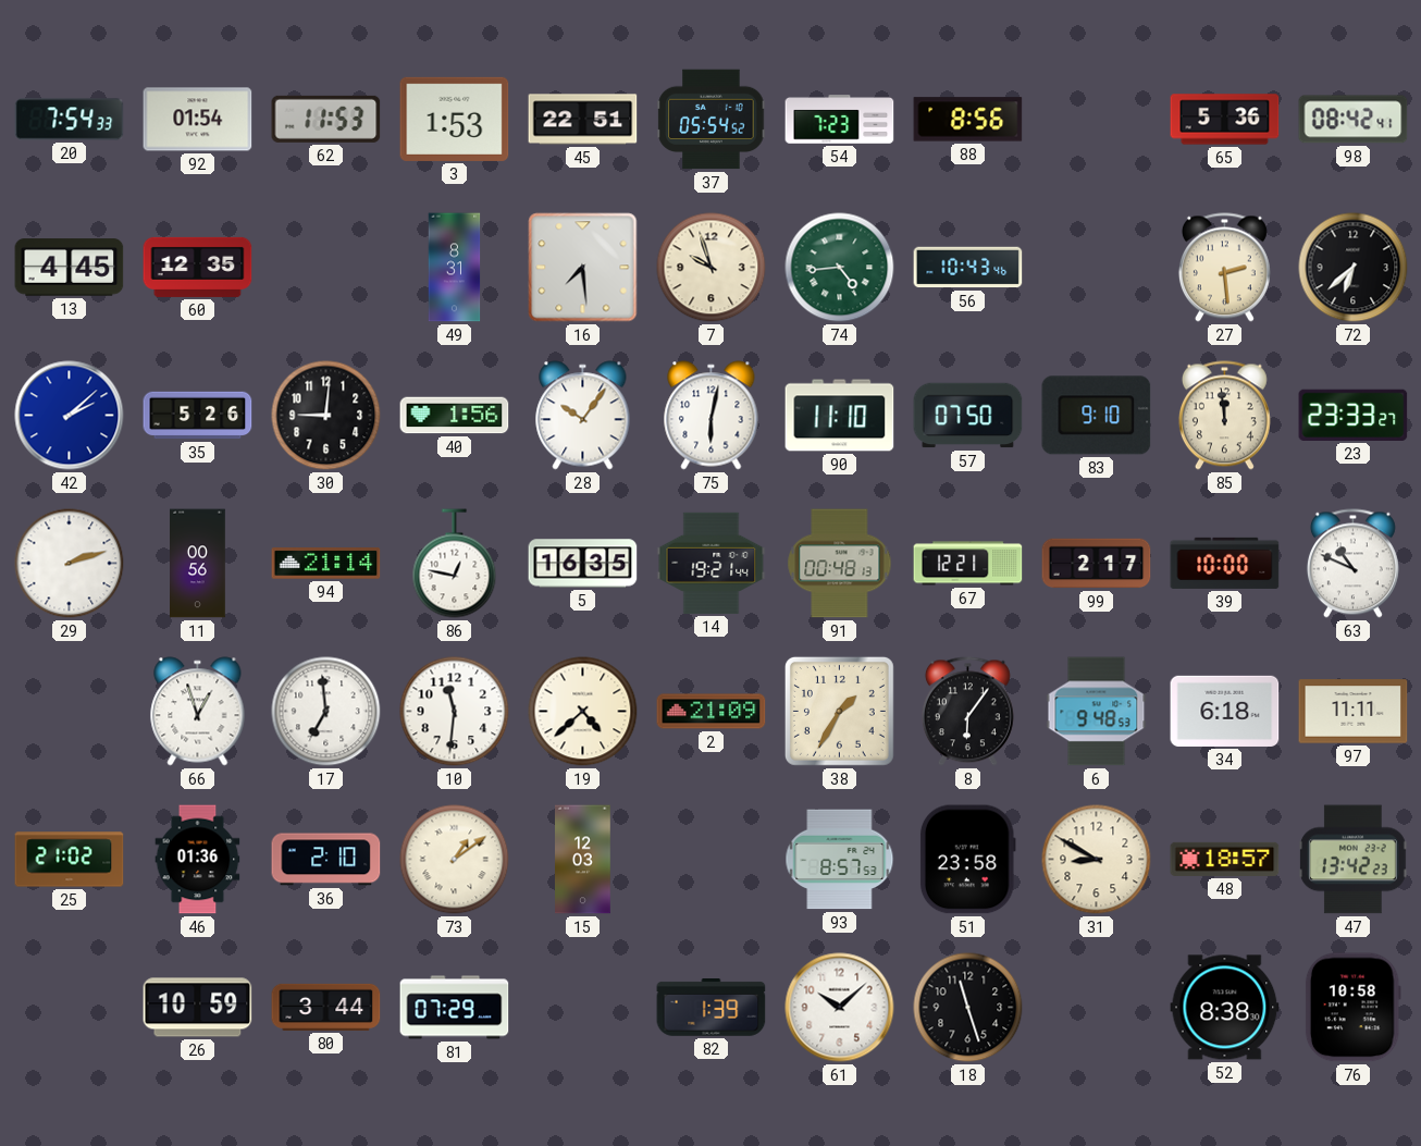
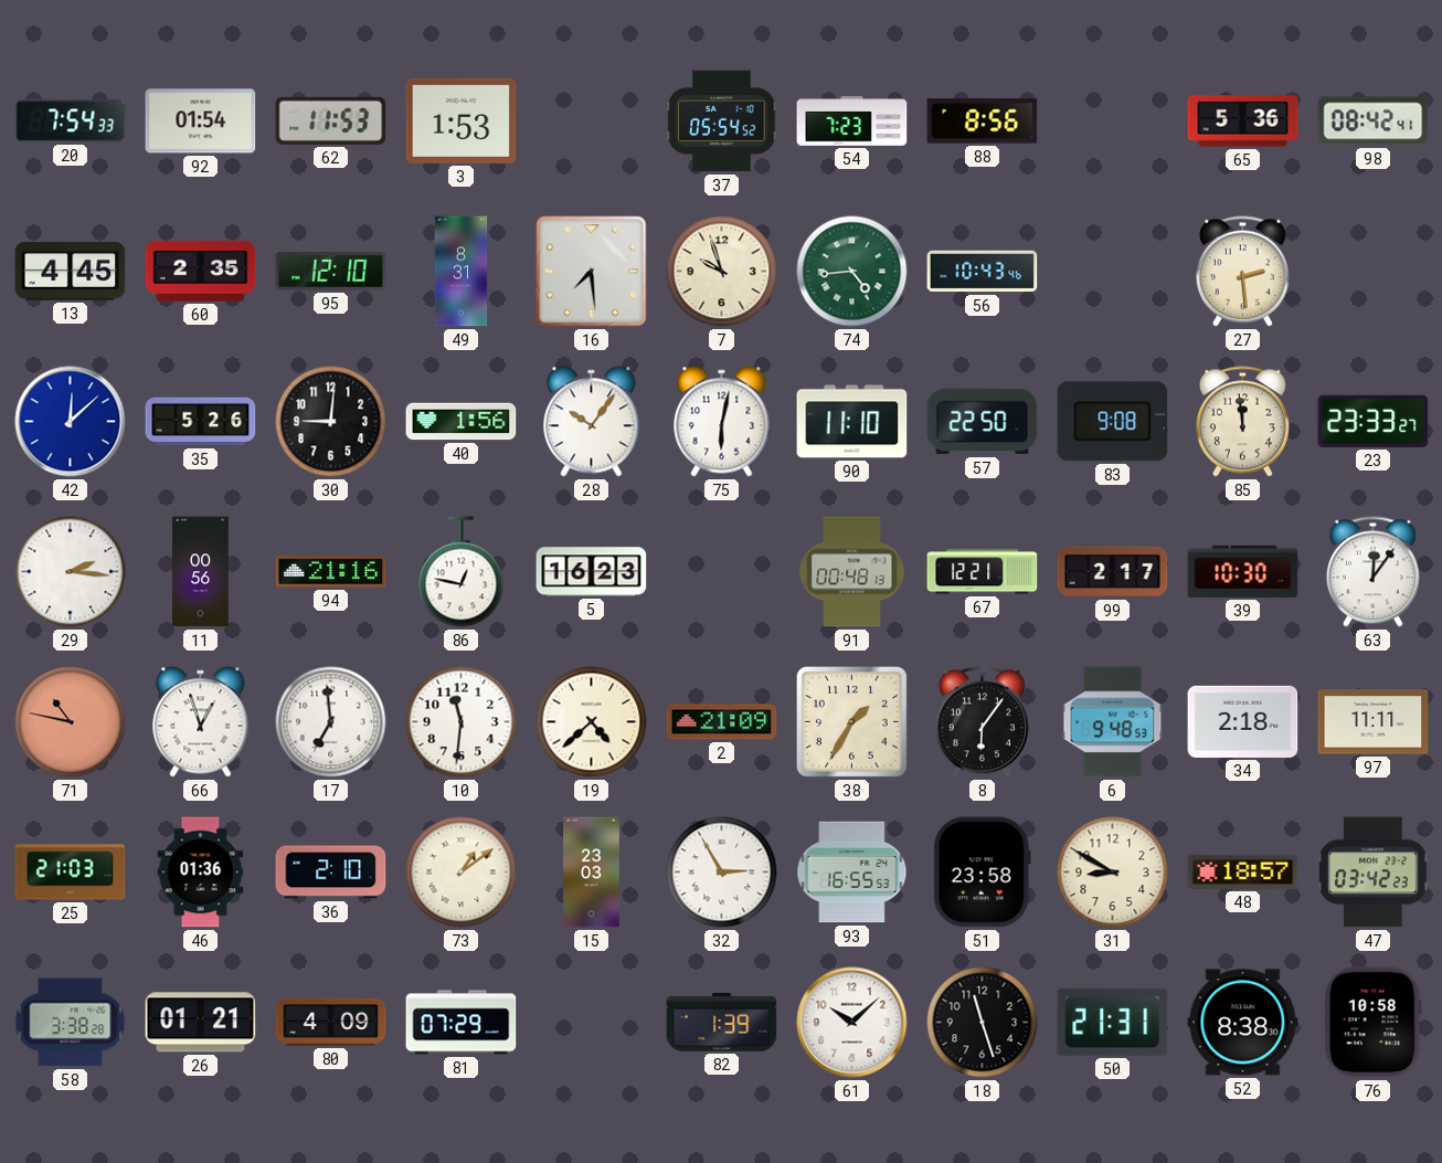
45: 22:51 -> none
60: 12:35 -> 2:35
95: none -> 12:10
72: 6:38 -> none
42: 2:08 -> 12:08
57: 07:50 -> 22:50
83: 9:10 -> 9:08
29: 2:12 -> 2:16
94: 21:14 -> 21:16
5: 16:35 -> 16:23
14: 19:21 -> none
39: 10:00 -> 10:30
63: 10:49 -> 12:06
71: none -> 10:47
34: 6:18 -> 2:18
25: 21:02 -> 21:03
15: 12:03 -> 23:03
32: none -> 2:55
93: 8:57 -> 16:55
47: 13:42 -> 03:42
58: none -> 3:38
26: 10:59 -> 01:21
80: 3:44 -> 4:09
50: none -> 21:31
